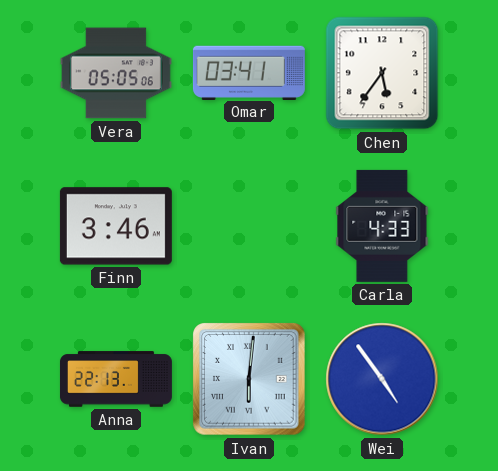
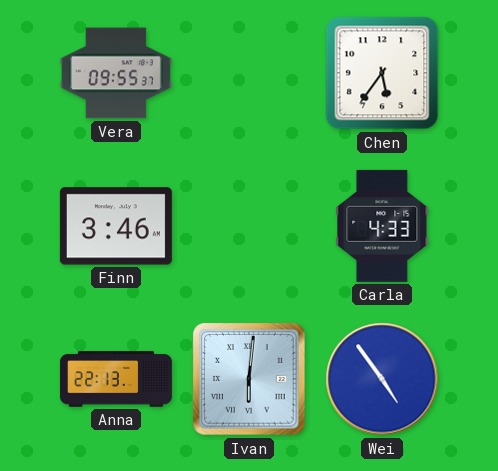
Vera: 05:05 -> 09:55
Omar: 03:41 -> none
